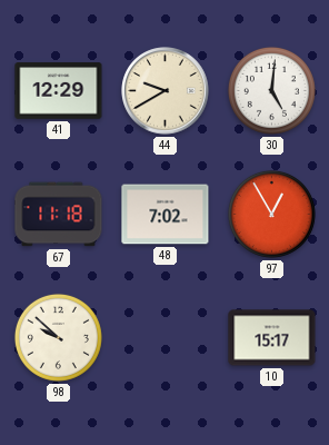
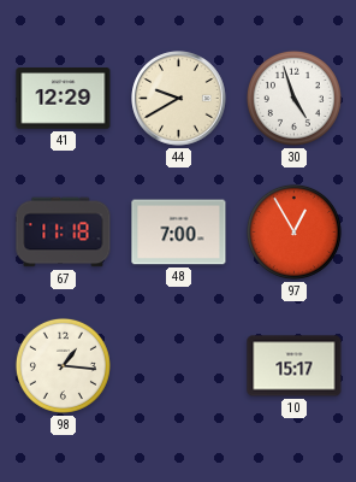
30: 5:01 -> 4:57
48: 7:02 -> 7:00
98: 9:52 -> 1:16
